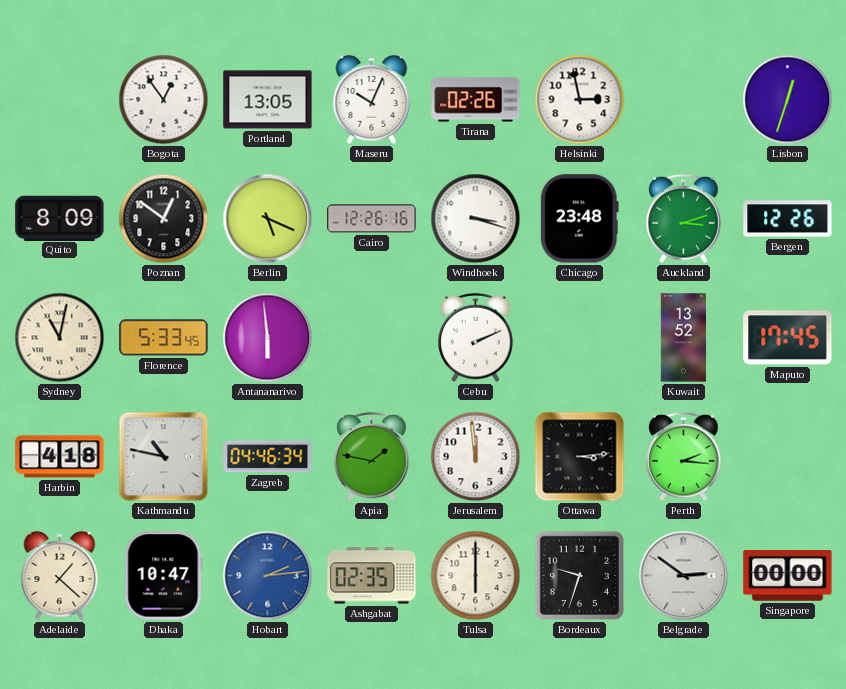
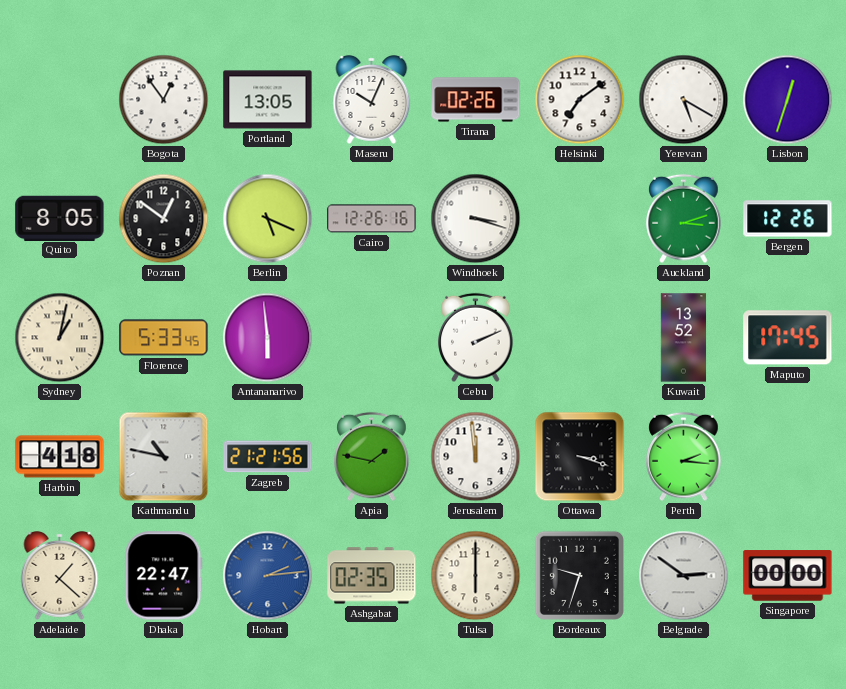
Helsinki: 2:58 -> 7:09
Yerevan: none -> 5:20
Quito: 8:09 -> 8:05
Chicago: 23:48 -> none
Sydney: 11:02 -> 1:02
Zagreb: 04:46 -> 21:21
Ottawa: 3:14 -> 3:18
Dhaka: 10:47 -> 22:47
